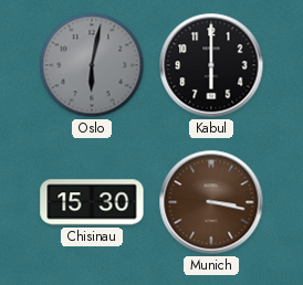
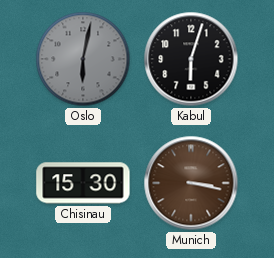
Kabul: 6:00 -> 6:03
